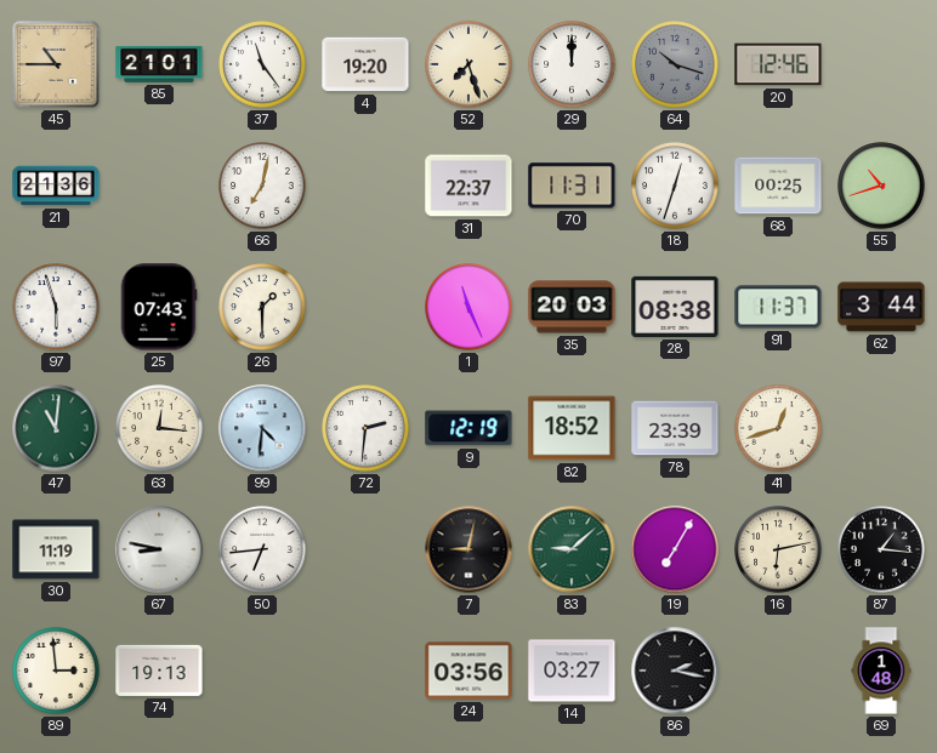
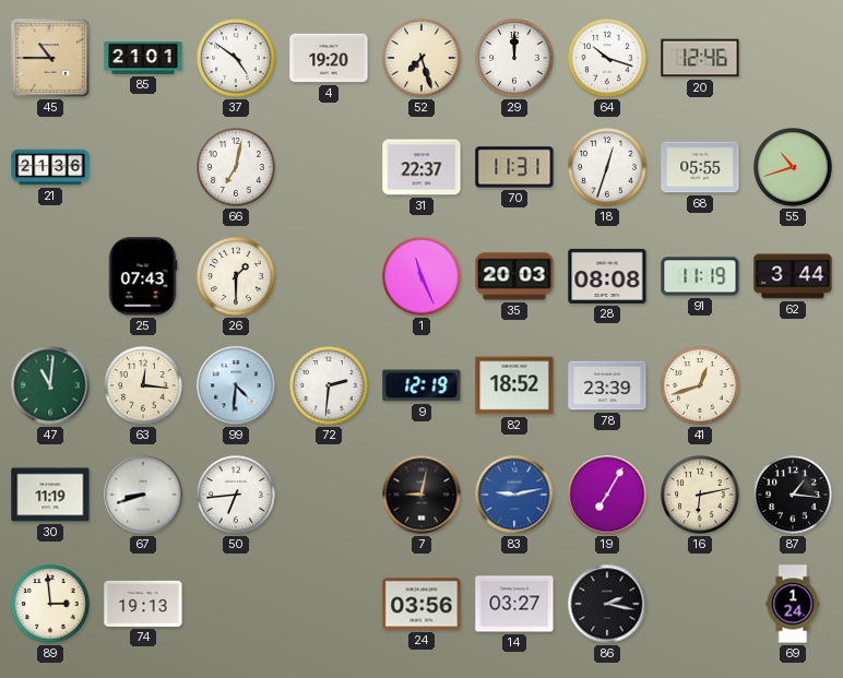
37: 11:24 -> 4:51
64 dial: grey -> white
68: 00:25 -> 05:55
97: 5:57 -> none
28: 08:38 -> 08:08
91: 11:37 -> 11:19
67: 8:47 -> 8:42
83: 9:08 -> 9:13
83 dial: green -> blue
69: 1:48 -> 1:24
